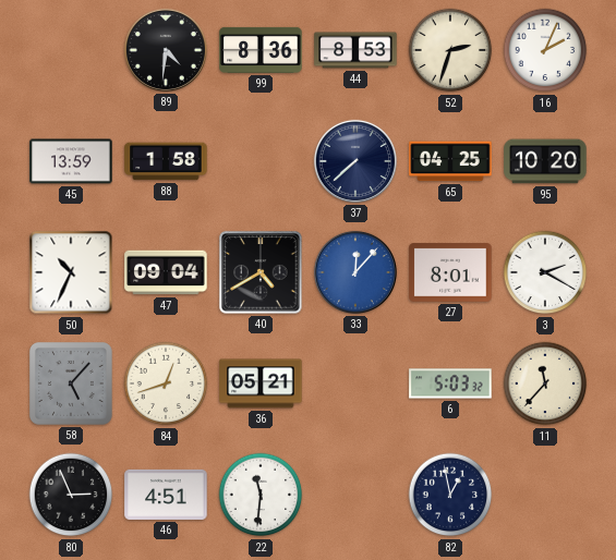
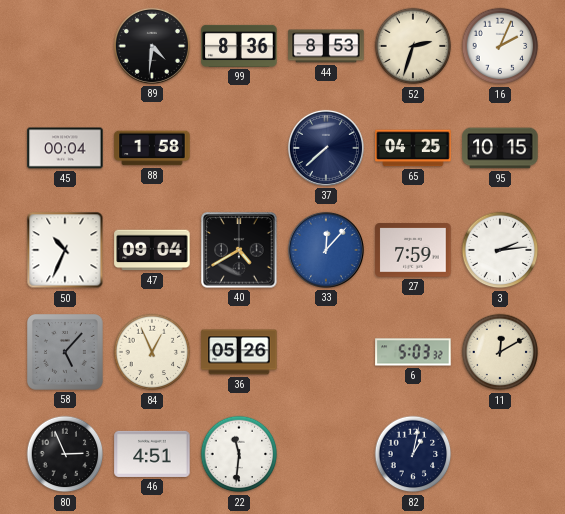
45: 13:59 -> 00:04
95: 10:20 -> 10:15
27: 8:01 -> 7:59
3: 2:20 -> 2:14
84: 12:42 -> 12:56
36: 05:21 -> 05:26
11: 11:37 -> 12:10
82: 12:58 -> 1:02
